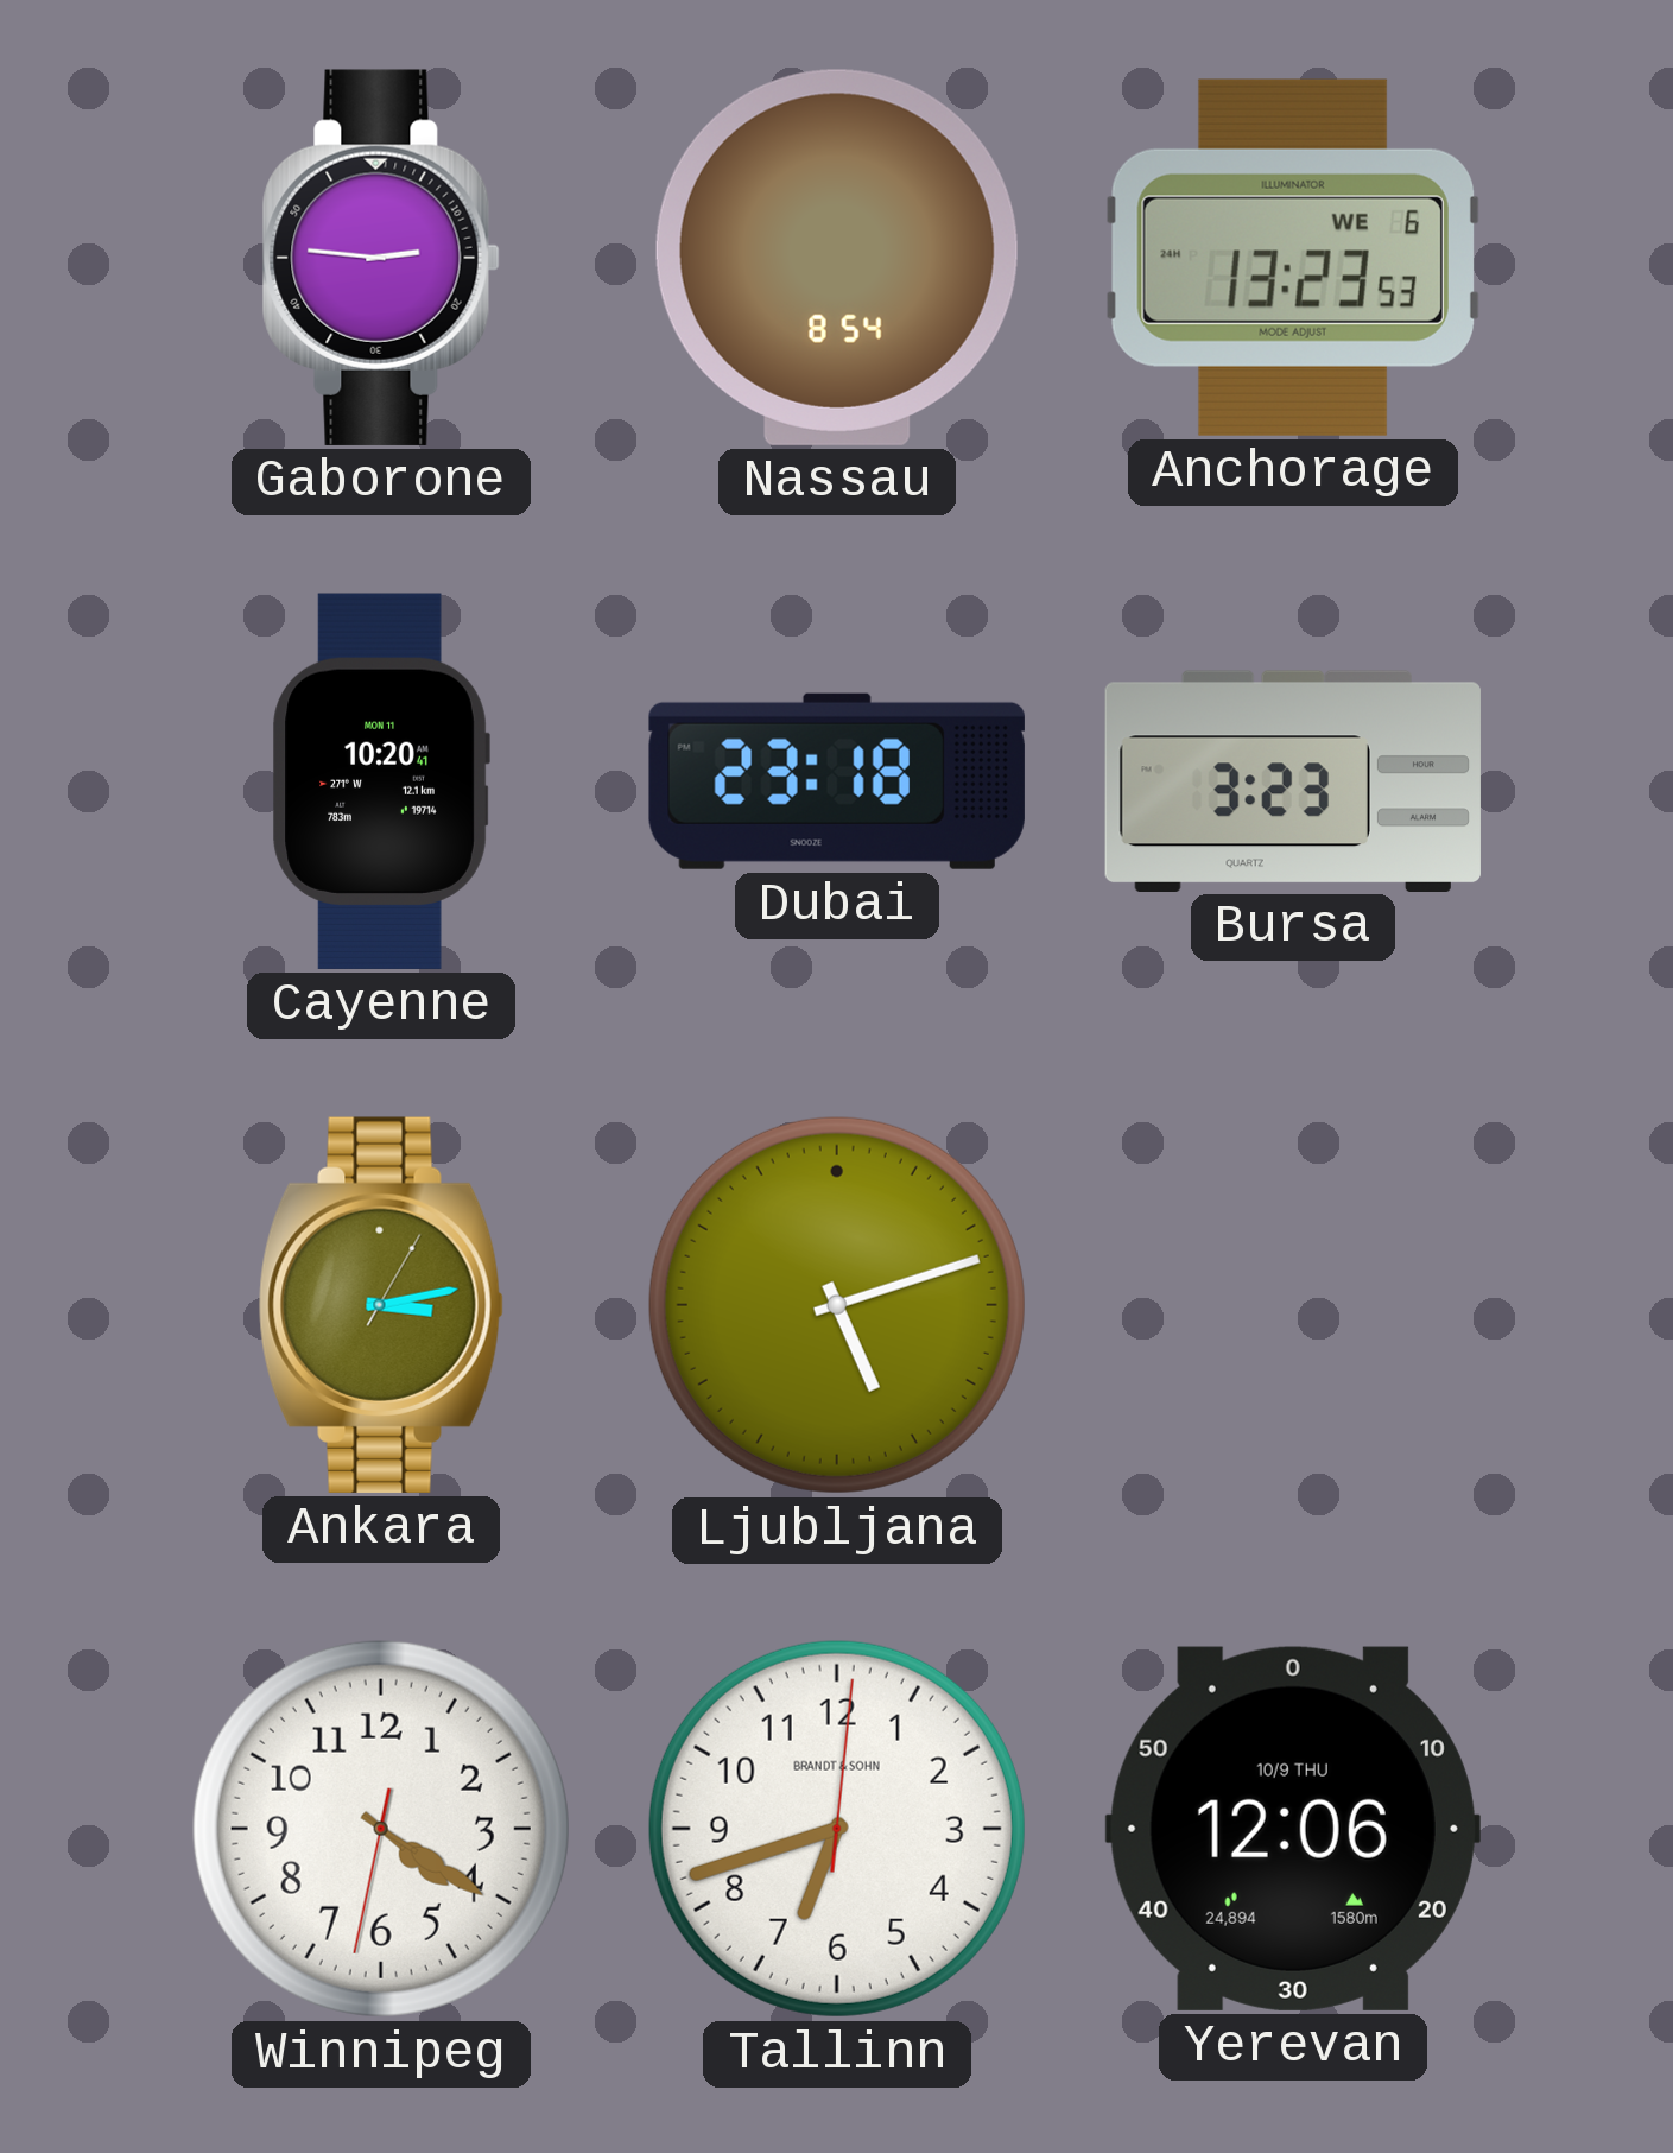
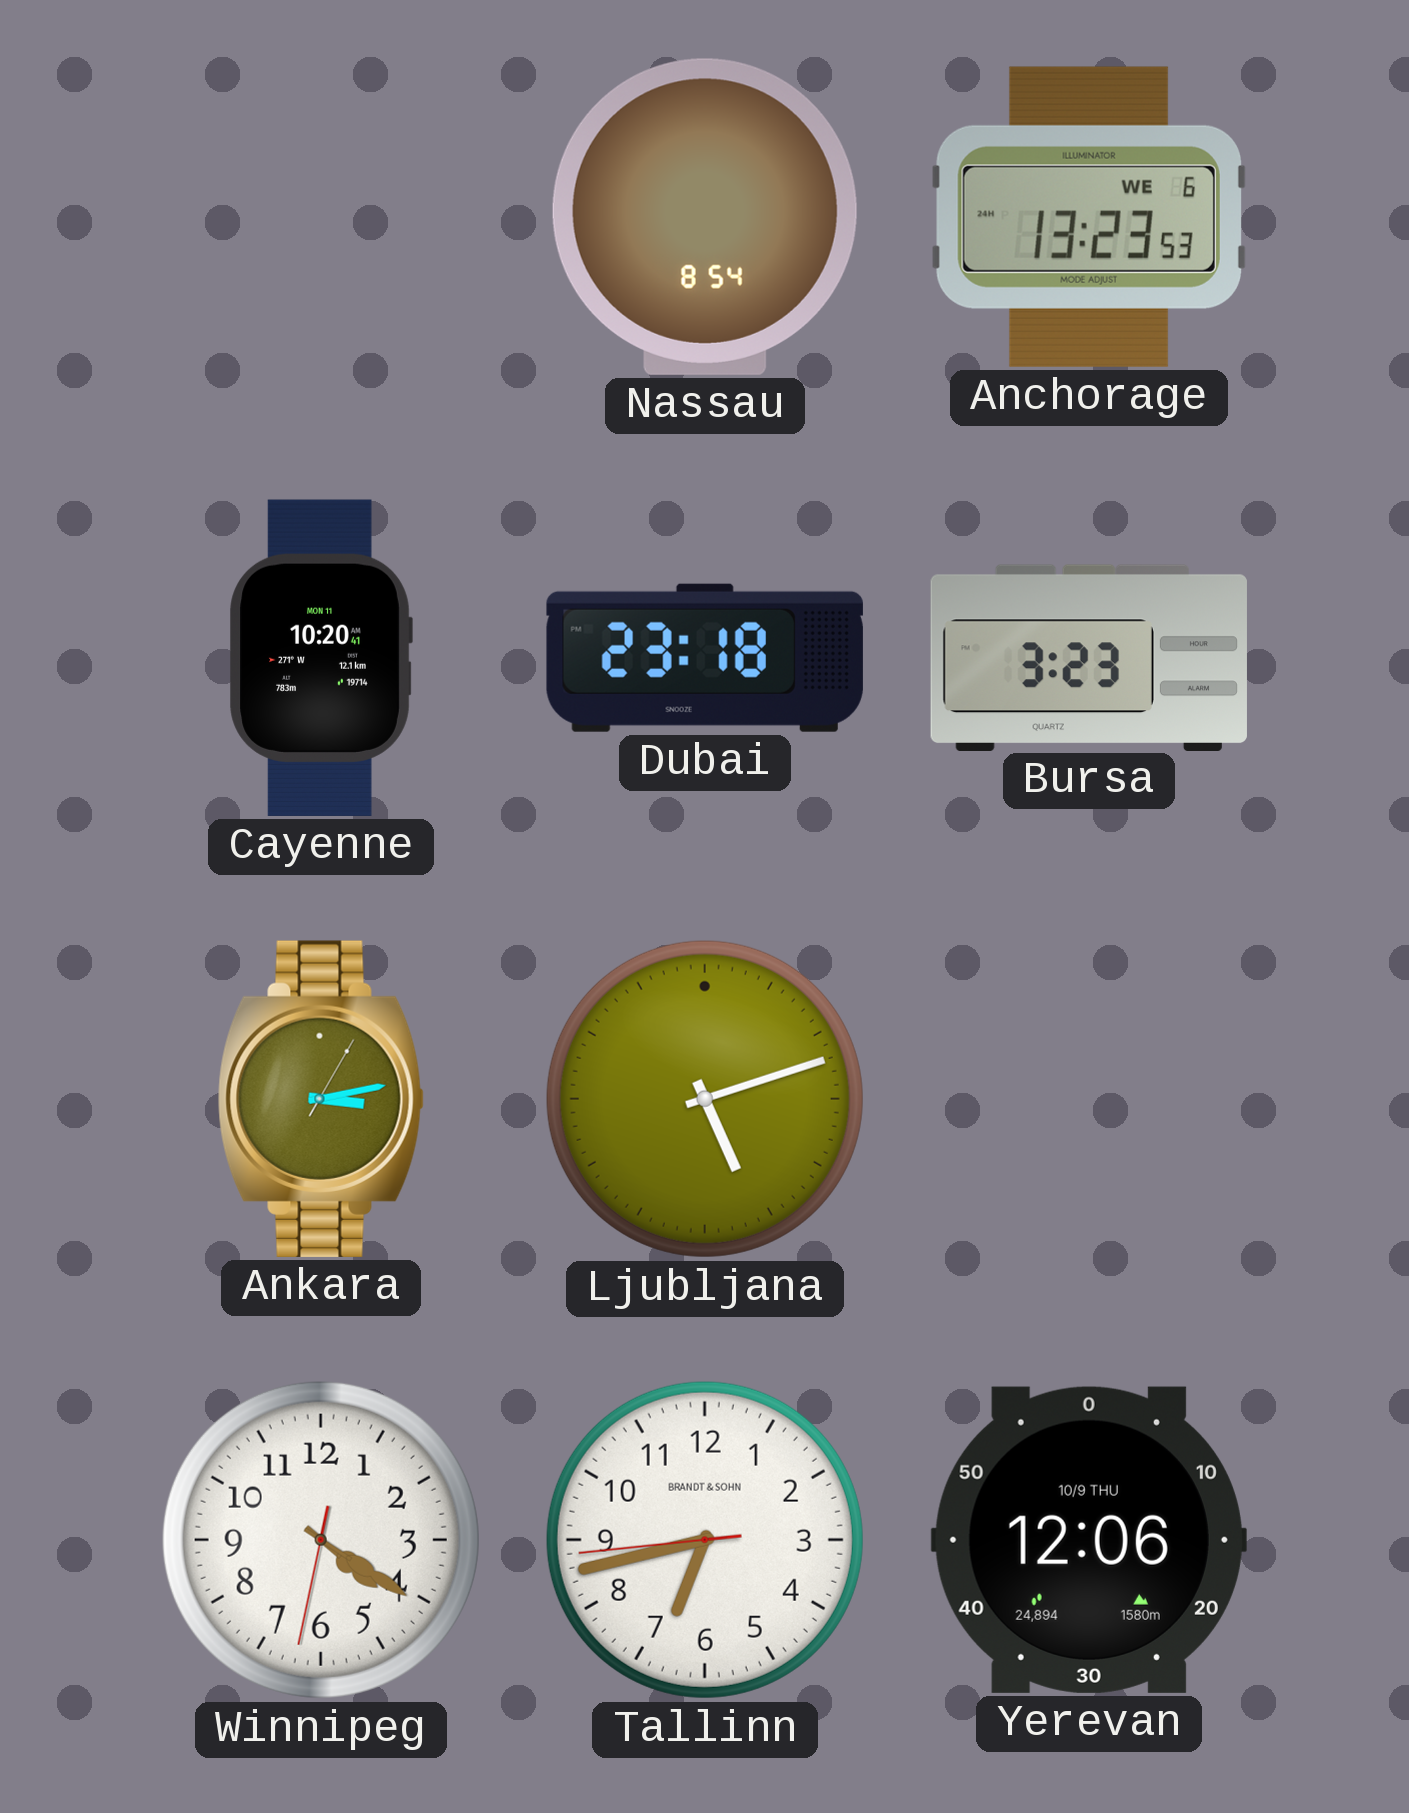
Gaborone: 2:46 -> none
Tallinn: 6:42:01 -> 6:42:44
